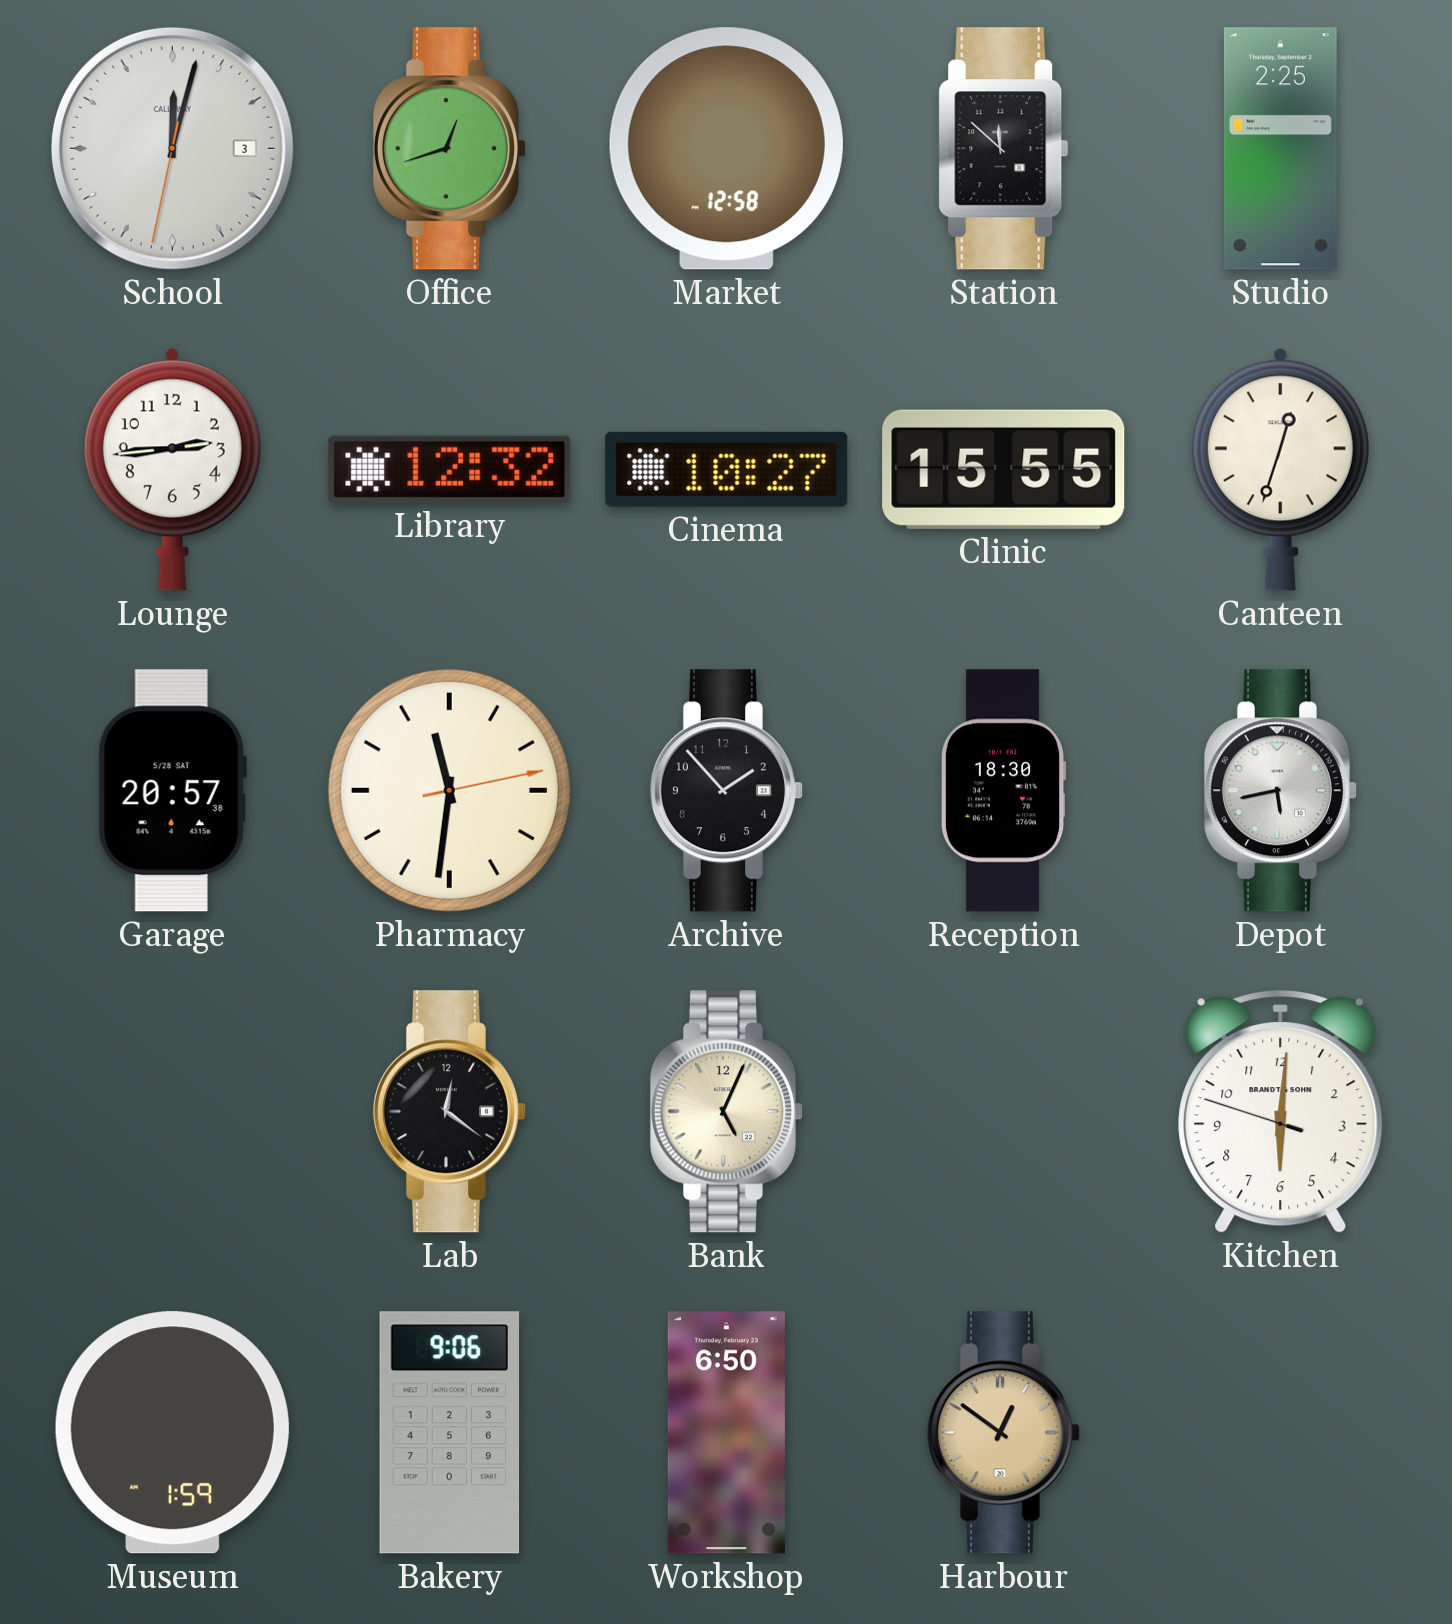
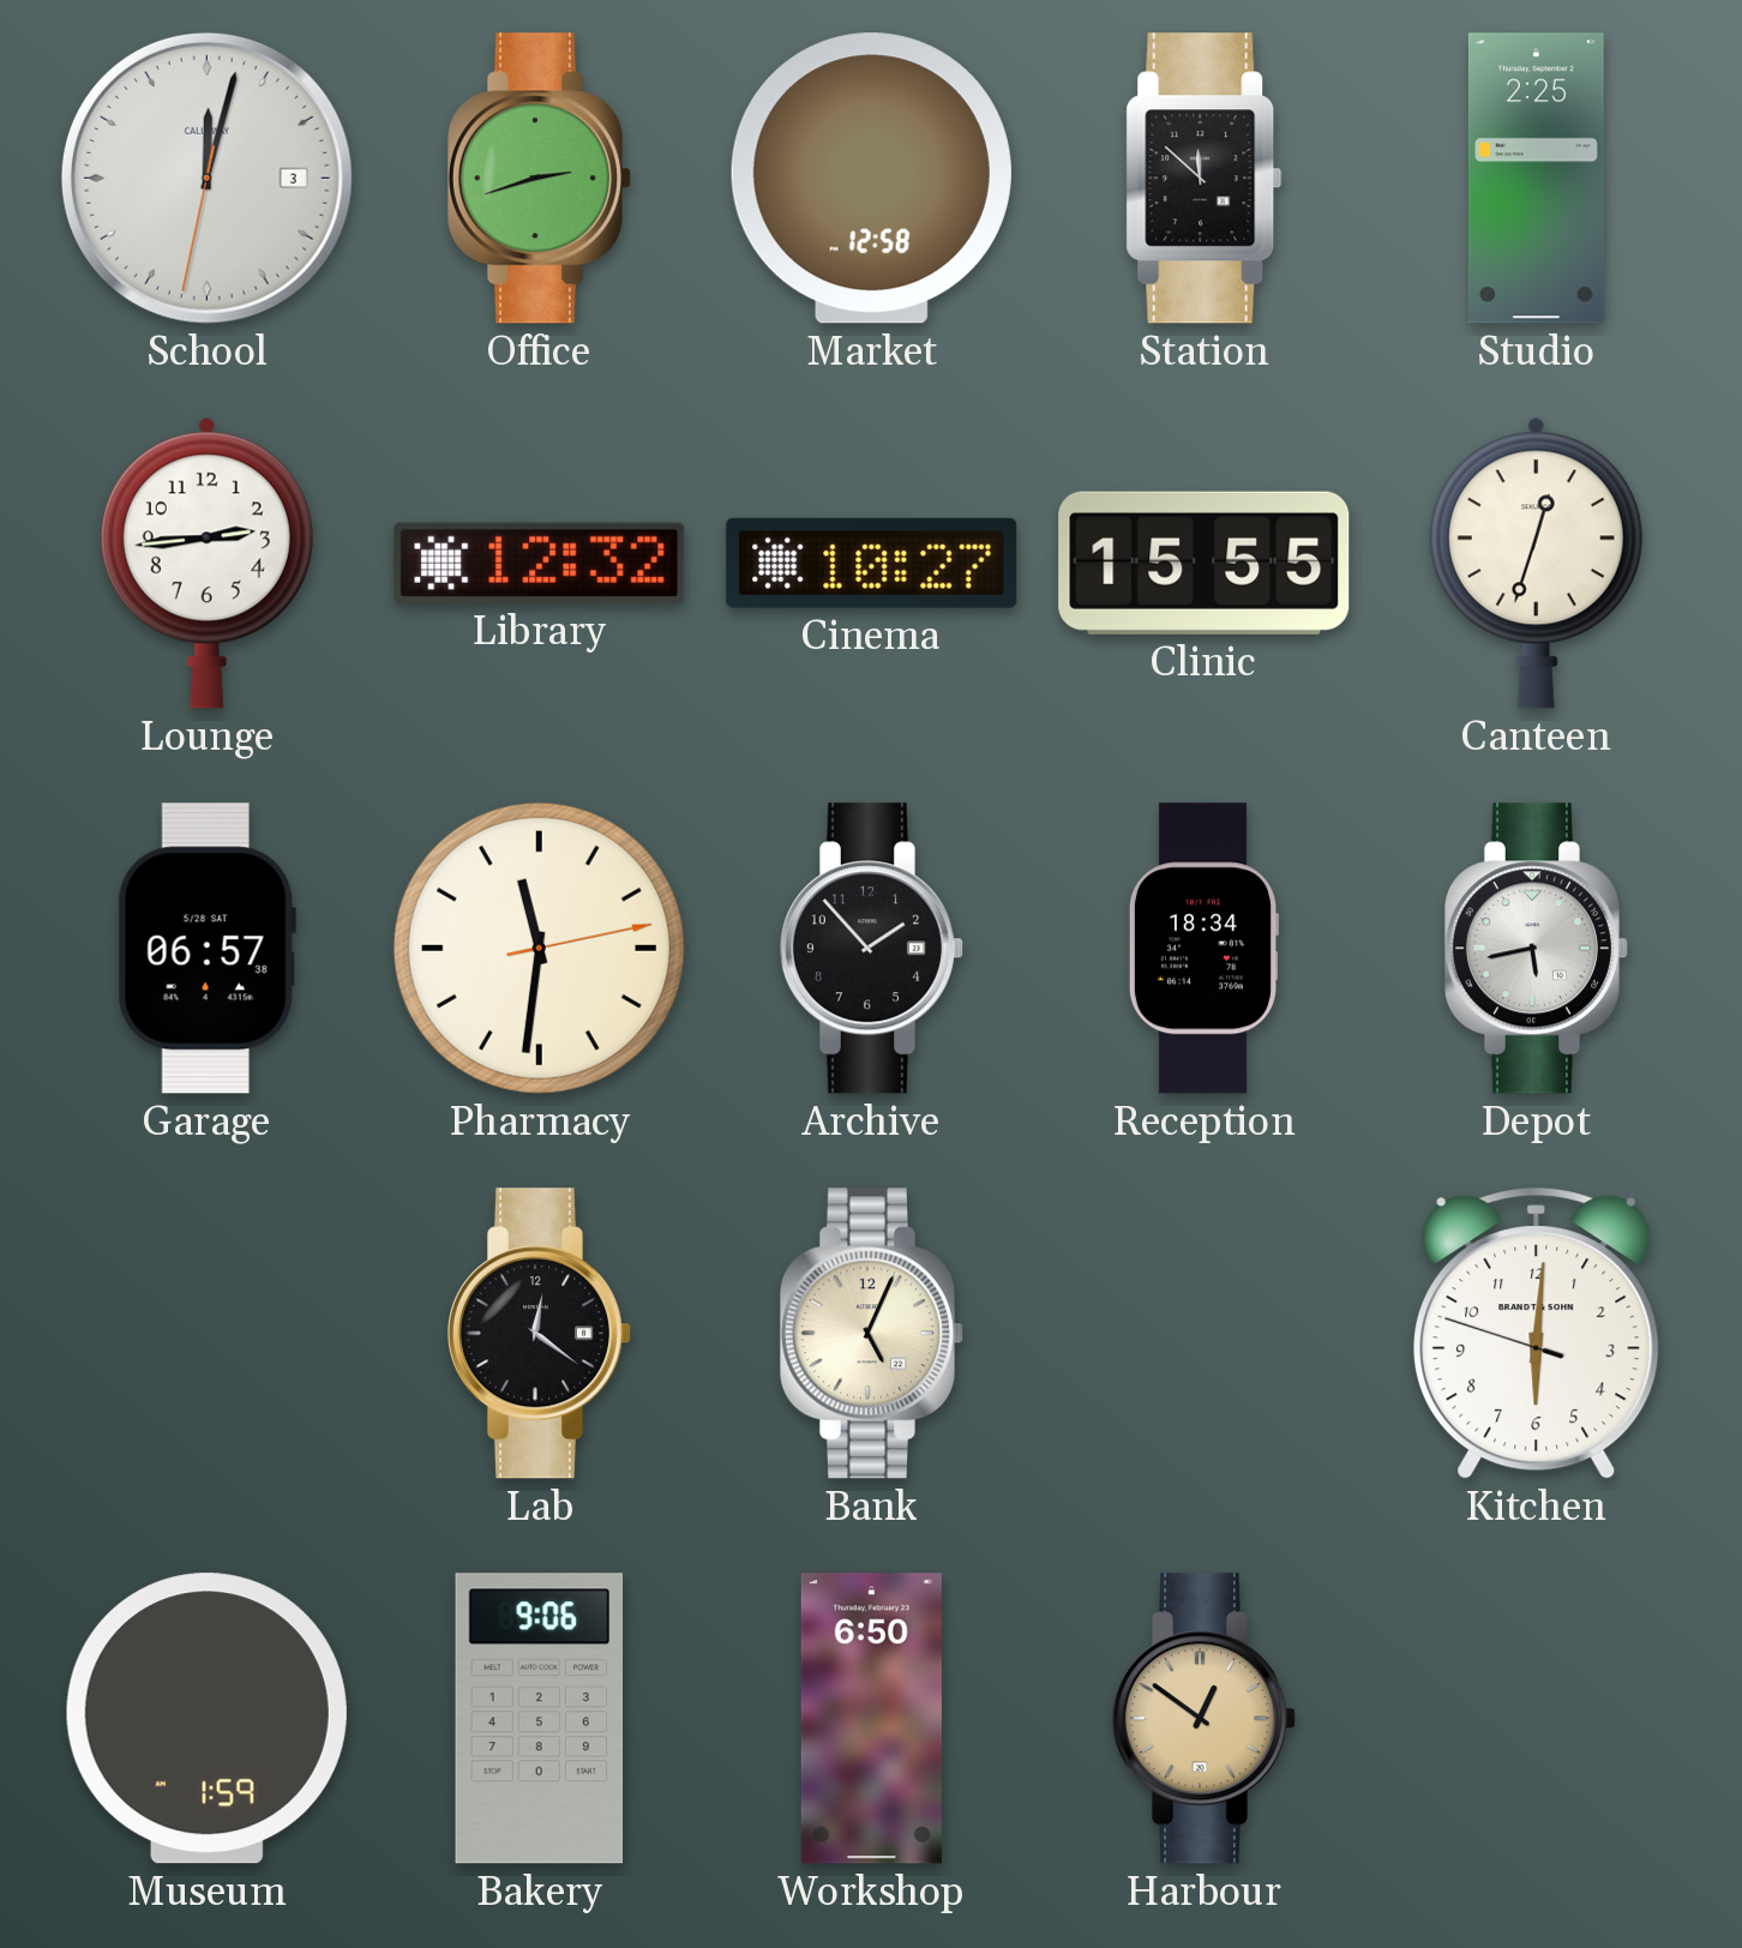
Office: 12:42 -> 2:42
Garage: 20:57 -> 06:57
Reception: 18:30 -> 18:34
